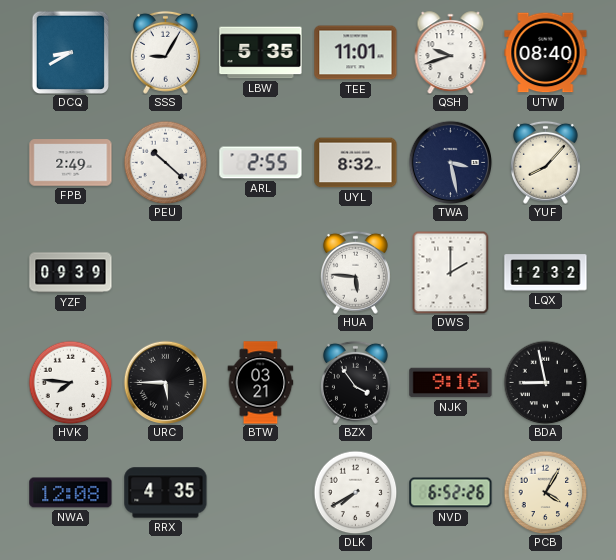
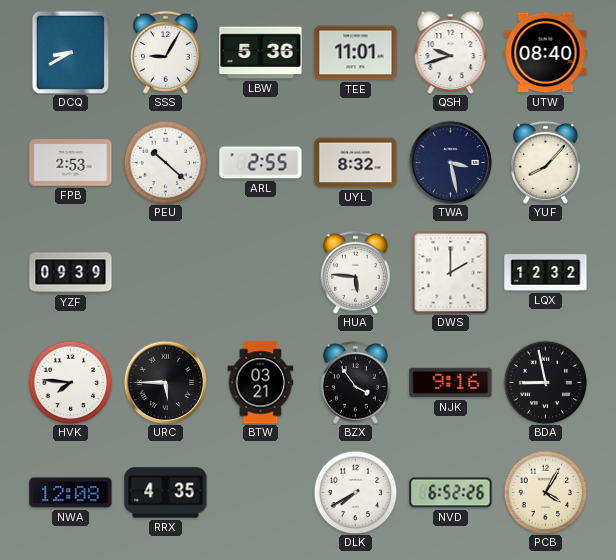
LBW: 5:35 -> 5:36
FPB: 2:49 -> 2:53
